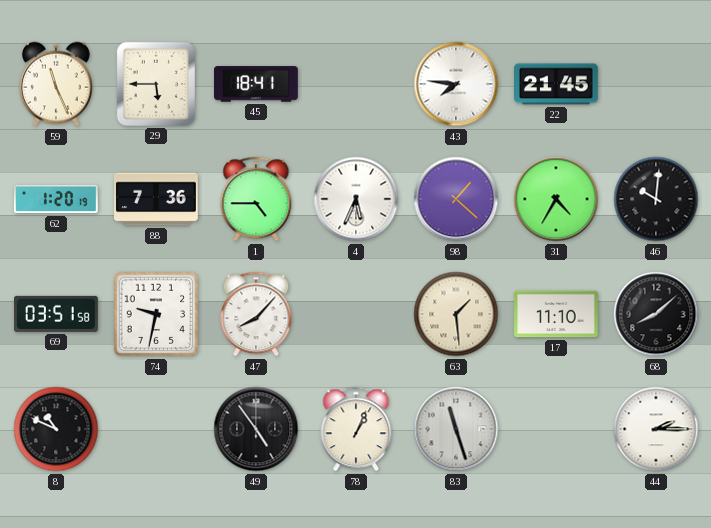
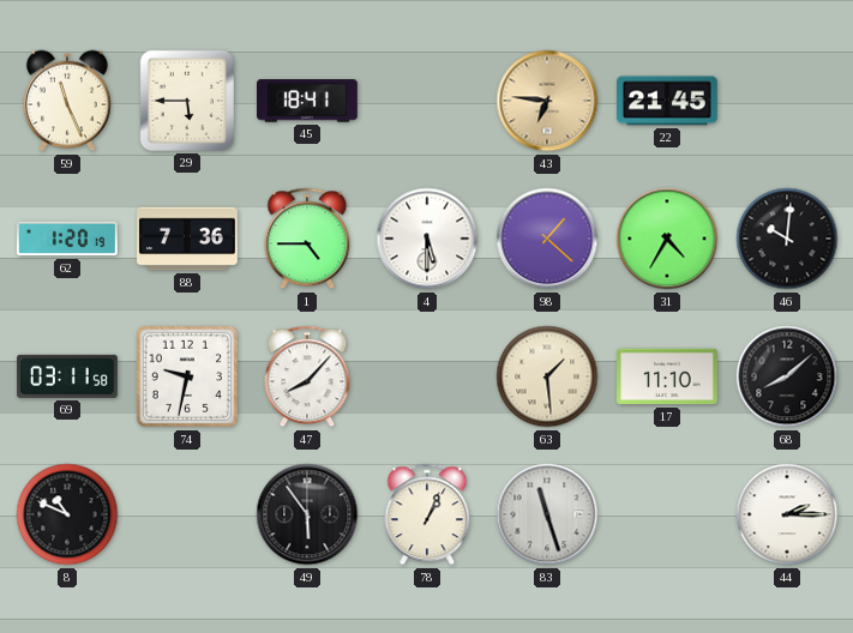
43: 7:46 -> 6:46
43 dial: white -> champagne
4: 5:34 -> 5:30
69: 03:51 -> 03:11
49: 4:54 -> 5:54
